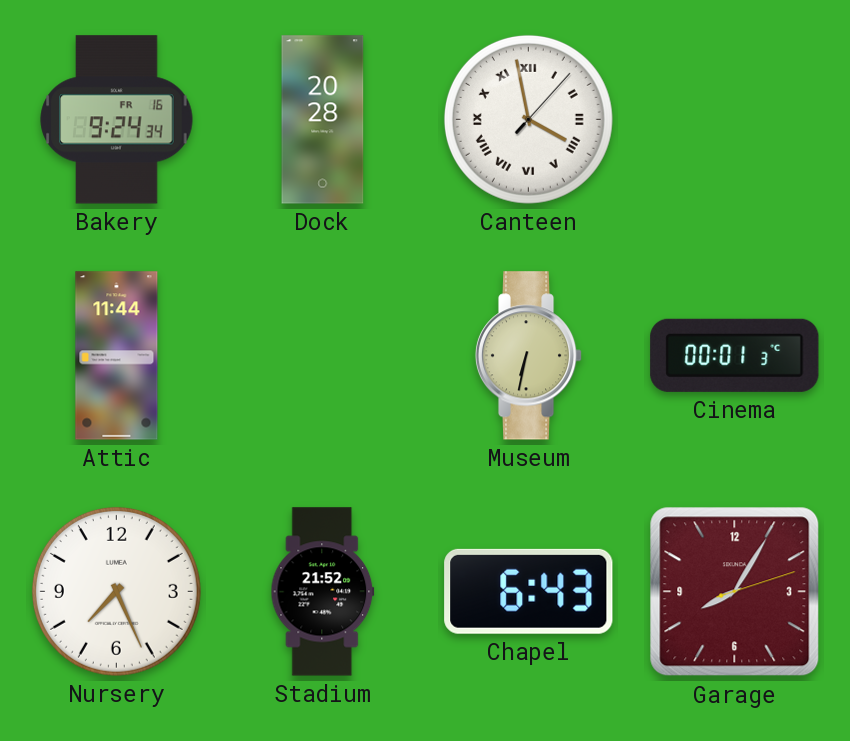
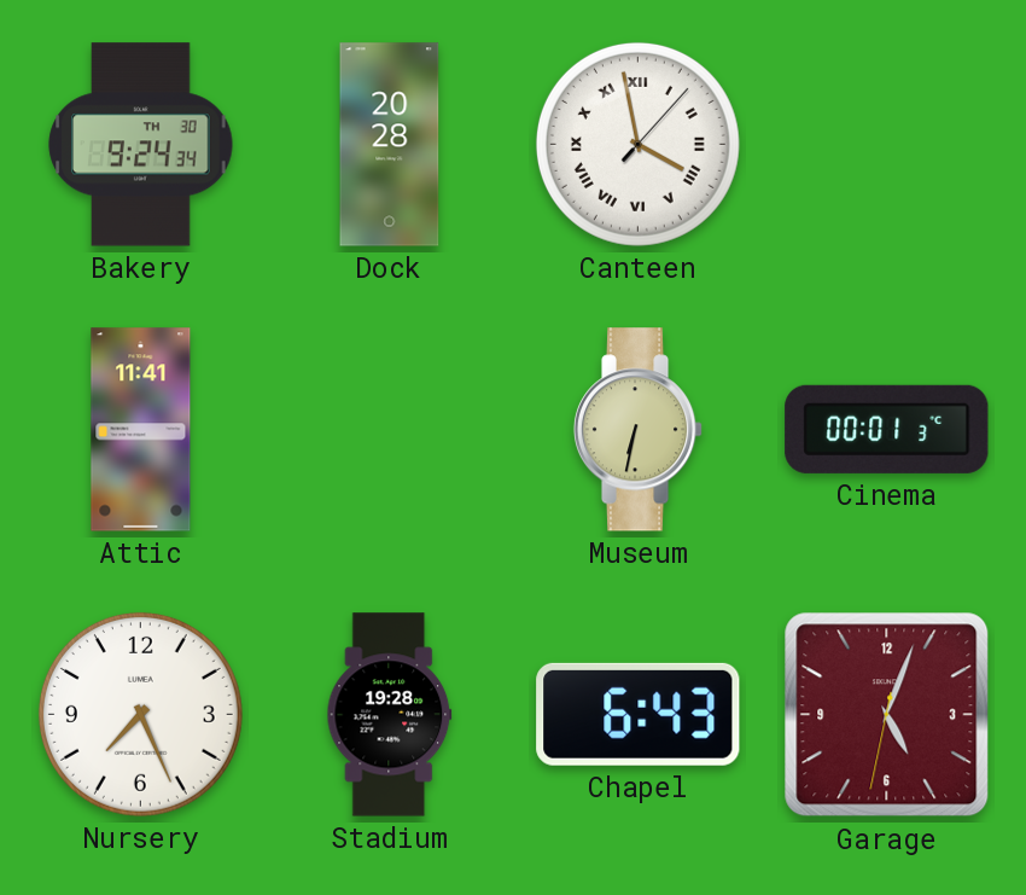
Bakery date: FR 16 -> TH 30
Attic: 11:44 -> 11:41
Stadium: 21:52 -> 19:28
Garage: 8:05 -> 5:03
